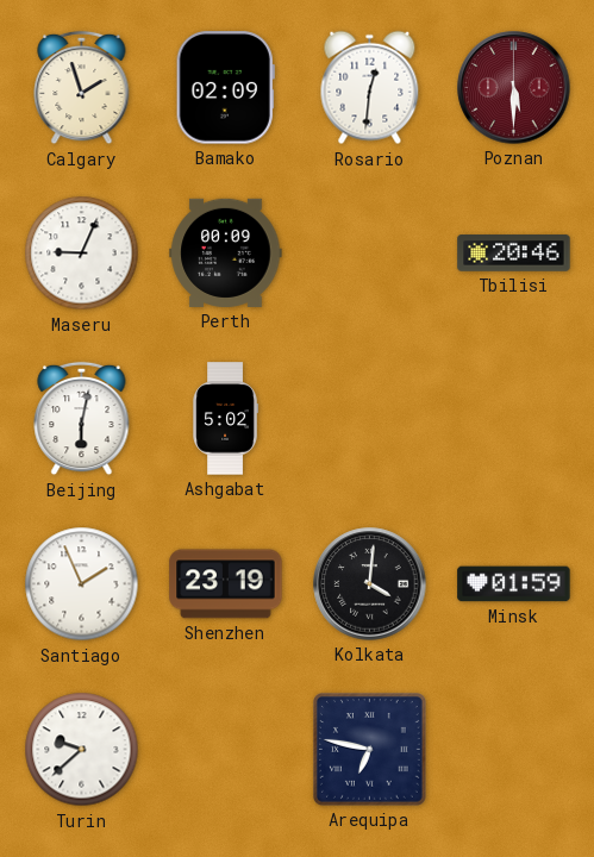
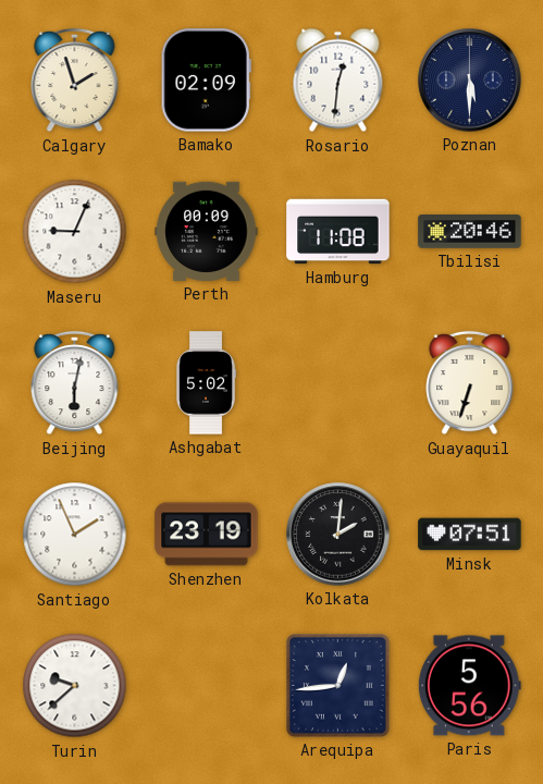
Poznan dial: burgundy -> navy
Hamburg: none -> 11:08
Guayaquil: none -> 6:33
Kolkata: 4:01 -> 2:01
Minsk: 01:59 -> 07:51
Arequipa: 6:47 -> 12:44
Paris: none -> 5:56
